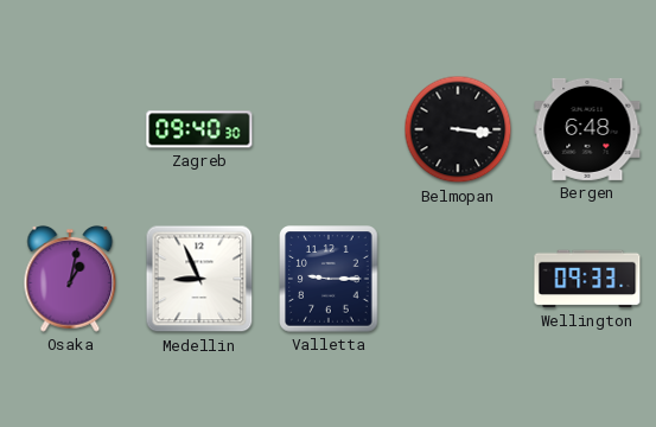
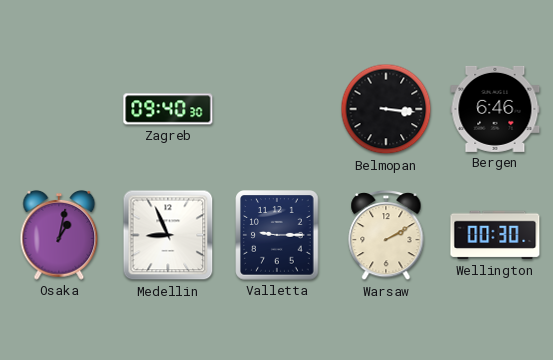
Bergen: 6:48 -> 6:46
Warsaw: none -> 2:10
Wellington: 09:33 -> 00:30
